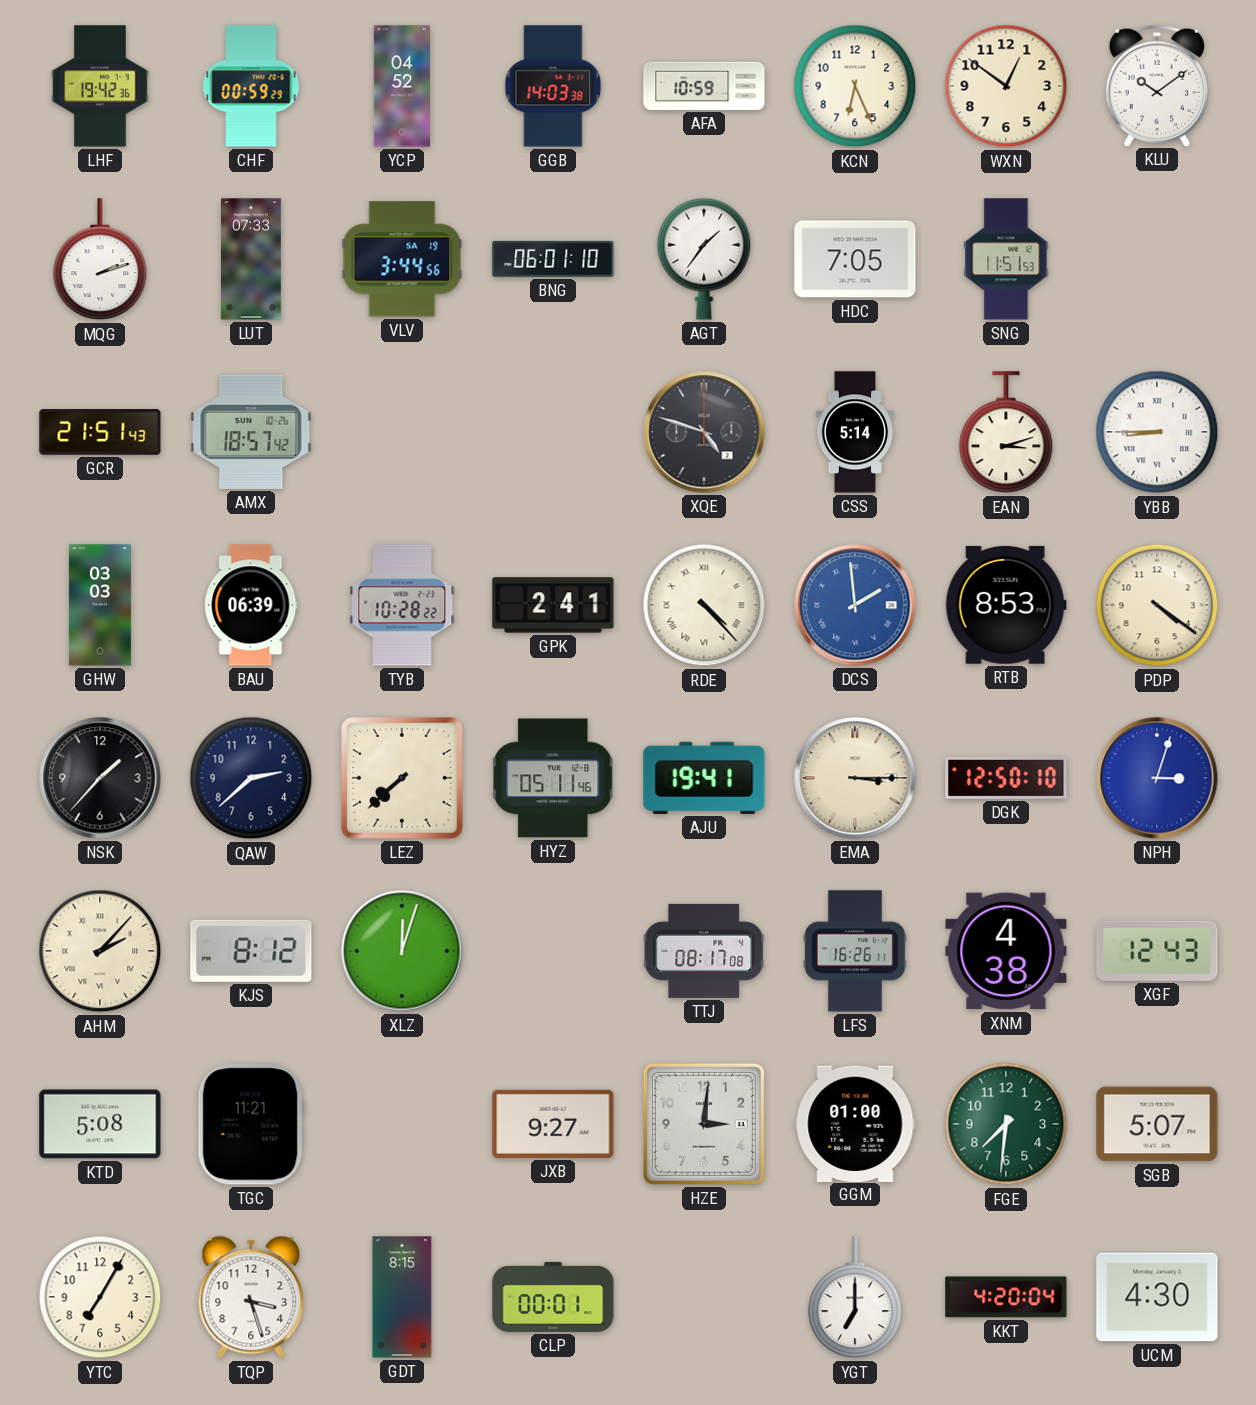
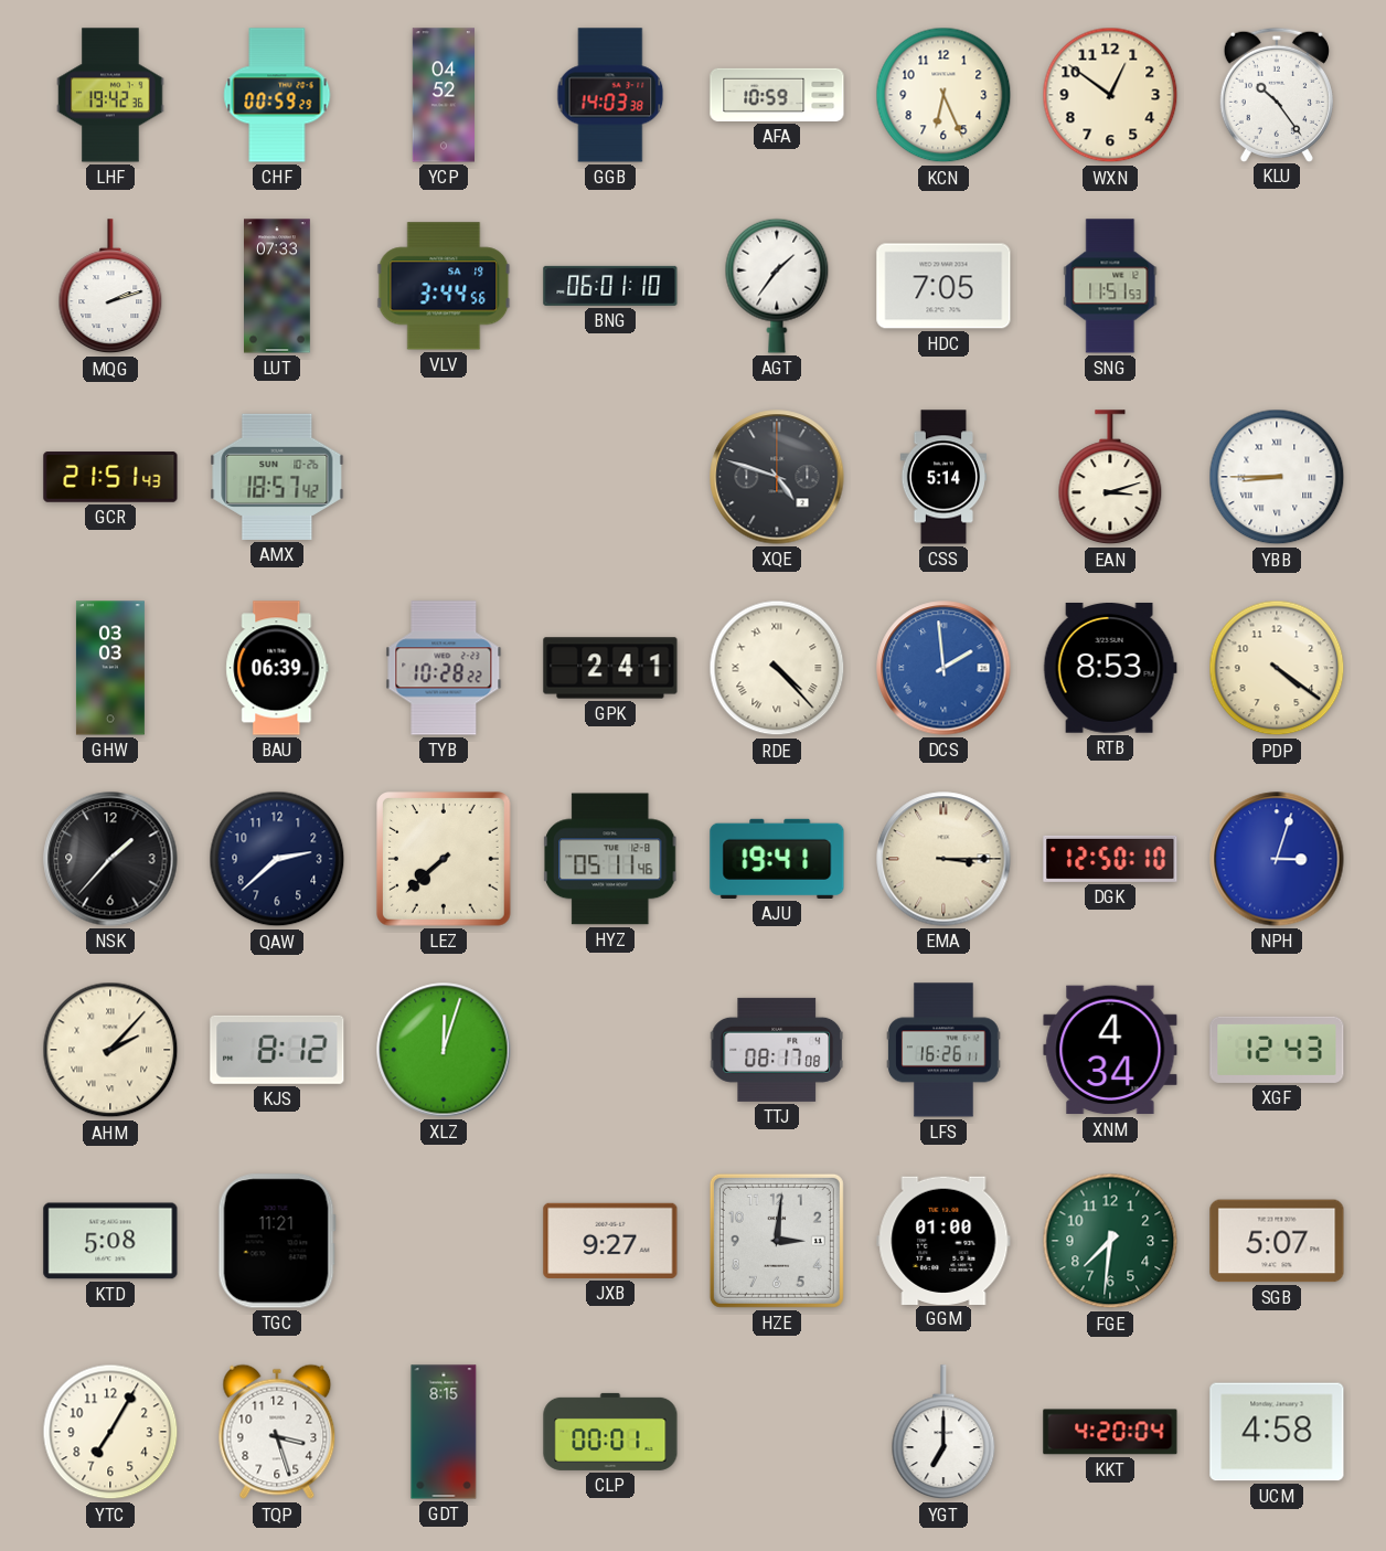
KLU: 10:09 -> 10:24
XNM: 4:38 -> 4:34
UCM: 4:30 -> 4:58
